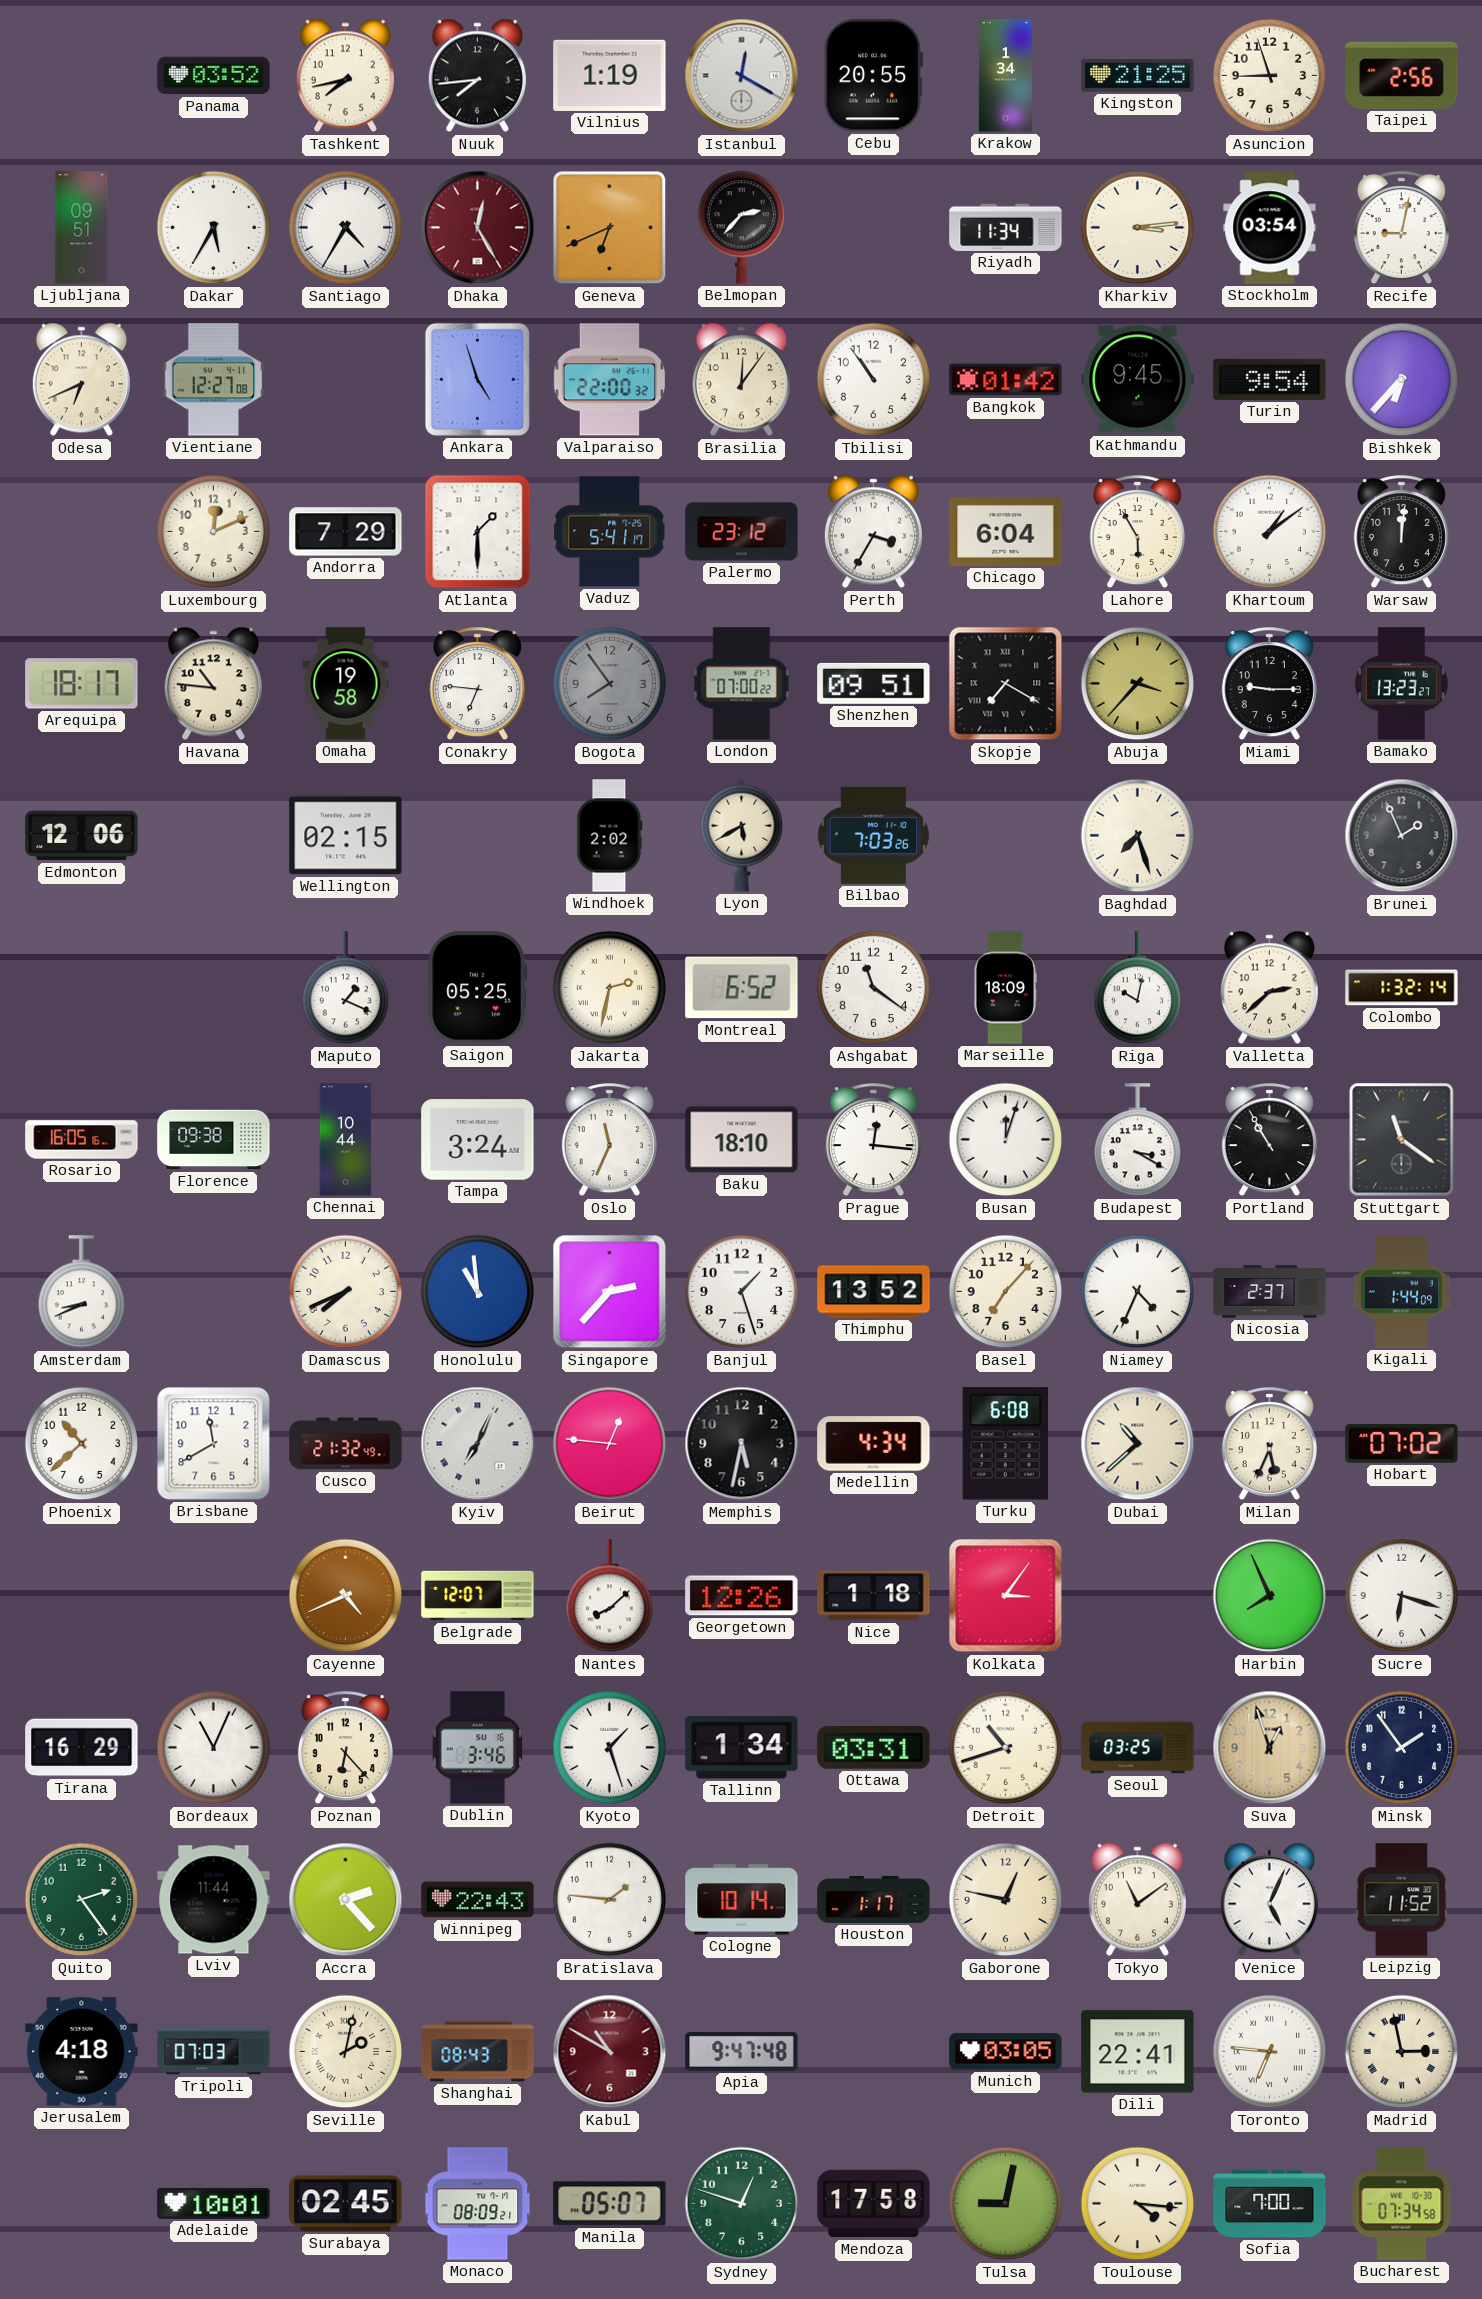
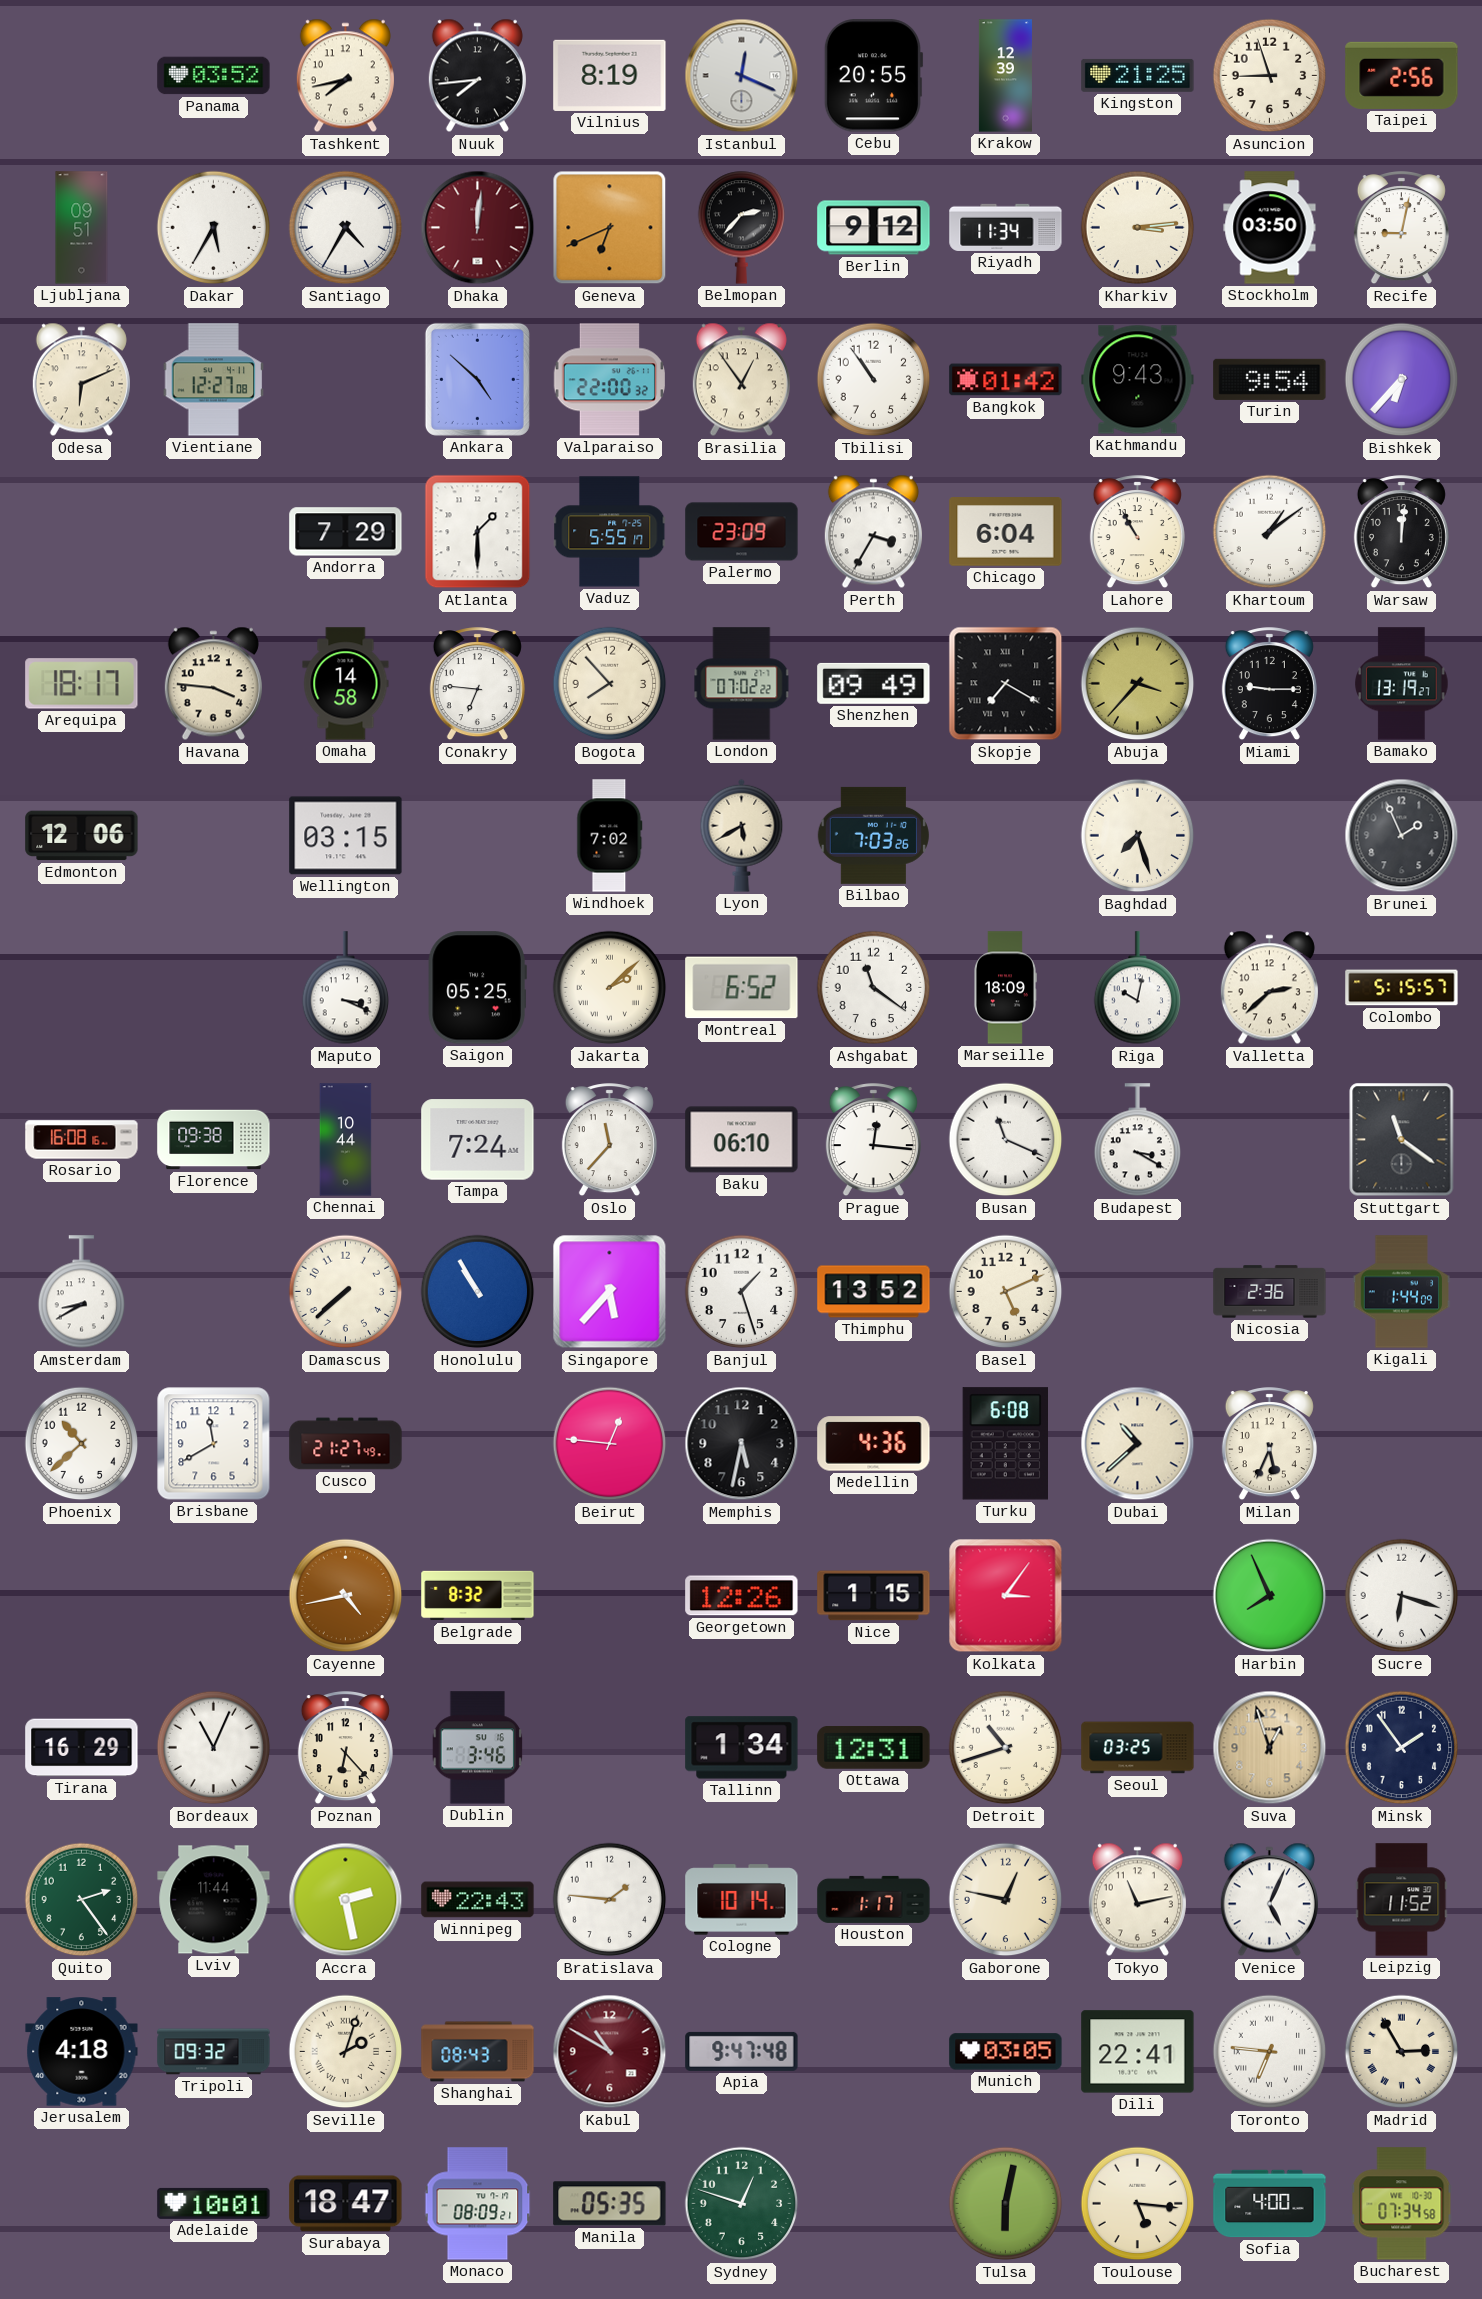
Vilnius: 1:19 -> 8:19
Istanbul: 12:20 -> 12:19
Krakow: 1:34 -> 12:39
Dhaka: 12:25 -> 12:01
Berlin: none -> 9:12
Stockholm: 03:54 -> 03:50
Odesa: 6:41 -> 6:11
Ankara: 4:57 -> 4:52
Brasilia: 12:06 -> 12:54
Kathmandu: 9:45 -> 9:43
Luxembourg: 12:11 -> none
Vaduz: 5:41 -> 5:55
Palermo: 23:12 -> 23:09
Lahore: 5:55 -> 10:55
Havana: 10:46 -> 3:46
Omaha: 19:58 -> 14:58
Bogota: 7:54 -> 7:53
Bogota dial: grey -> cream
London: 07:00 -> 07:02
Shenzhen: 09:51 -> 09:49
Bamako: 13:23 -> 13:19
Wellington: 02:15 -> 03:15
Windhoek: 2:02 -> 7:02
Maputo: 1:19 -> 3:19
Jakarta: 2:32 -> 2:08
Colombo: 1:32 -> 5:15
Rosario: 16:05 -> 16:08
Tampa: 3:24 -> 7:24
Oslo: 11:34 -> 11:37
Baku: 18:10 -> 06:10
Busan: 12:03 -> 11:19
Portland: 10:55 -> none
Amsterdam: 8:41 -> 8:40
Damascus: 7:41 -> 7:38
Honolulu: 10:59 -> 10:55
Singapore: 2:37 -> 5:37
Basel: 7:07 -> 5:11
Niamey: 4:34 -> none
Nicosia: 2:37 -> 2:36
Cusco: 21:32 -> 21:27
Kyiv: 7:04 -> none
Medellin: 4:34 -> 4:36
Hobart: 07:02 -> none
Cayenne: 4:41 -> 4:43
Belgrade: 12:07 -> 8:32
Nantes: 8:08 -> none
Nice: 1:18 -> 1:15
Kyoto: 1:27 -> none
Ottawa: 03:31 -> 12:31
Accra: 2:23 -> 2:28
Tokyo: 11:09 -> 11:13
Tripoli: 07:03 -> 09:32
Seville: 2:02 -> 2:03
Madrid: 2:58 -> 2:55
Surabaya: 02:45 -> 18:47
Manila: 05:07 -> 05:35
Mendoza: 17:58 -> none
Tulsa: 9:02 -> 6:02
Toulouse: 4:16 -> 5:16
Sofia: 7:00 -> 4:00
